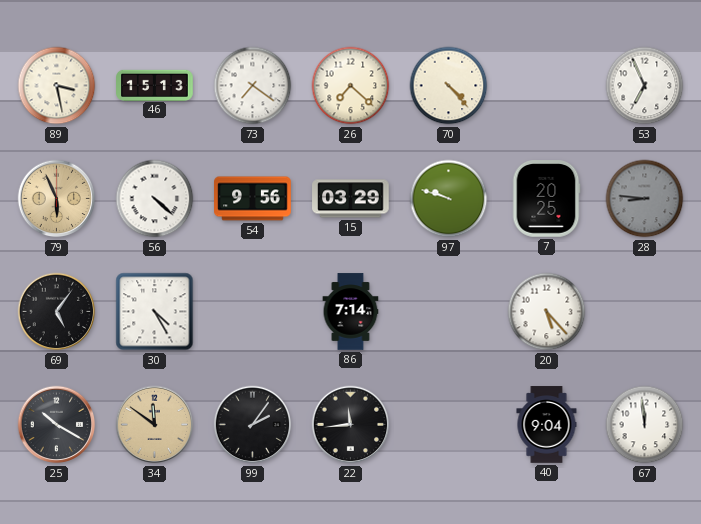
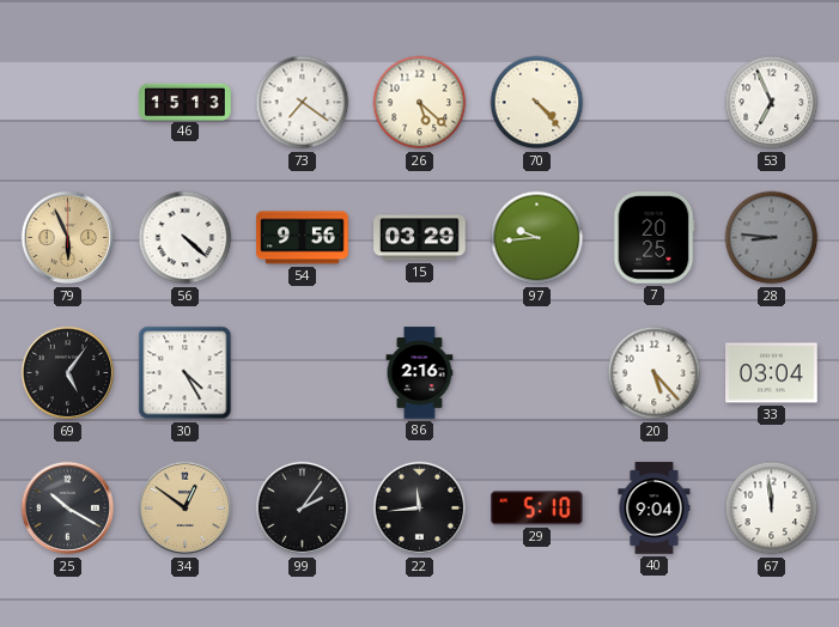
89: 3:28 -> none
26: 7:22 -> 5:22
97: 9:48 -> 9:44
86: 7:14 -> 2:16
33: none -> 03:04
34: 11:51 -> 12:51
29: none -> 5:10
